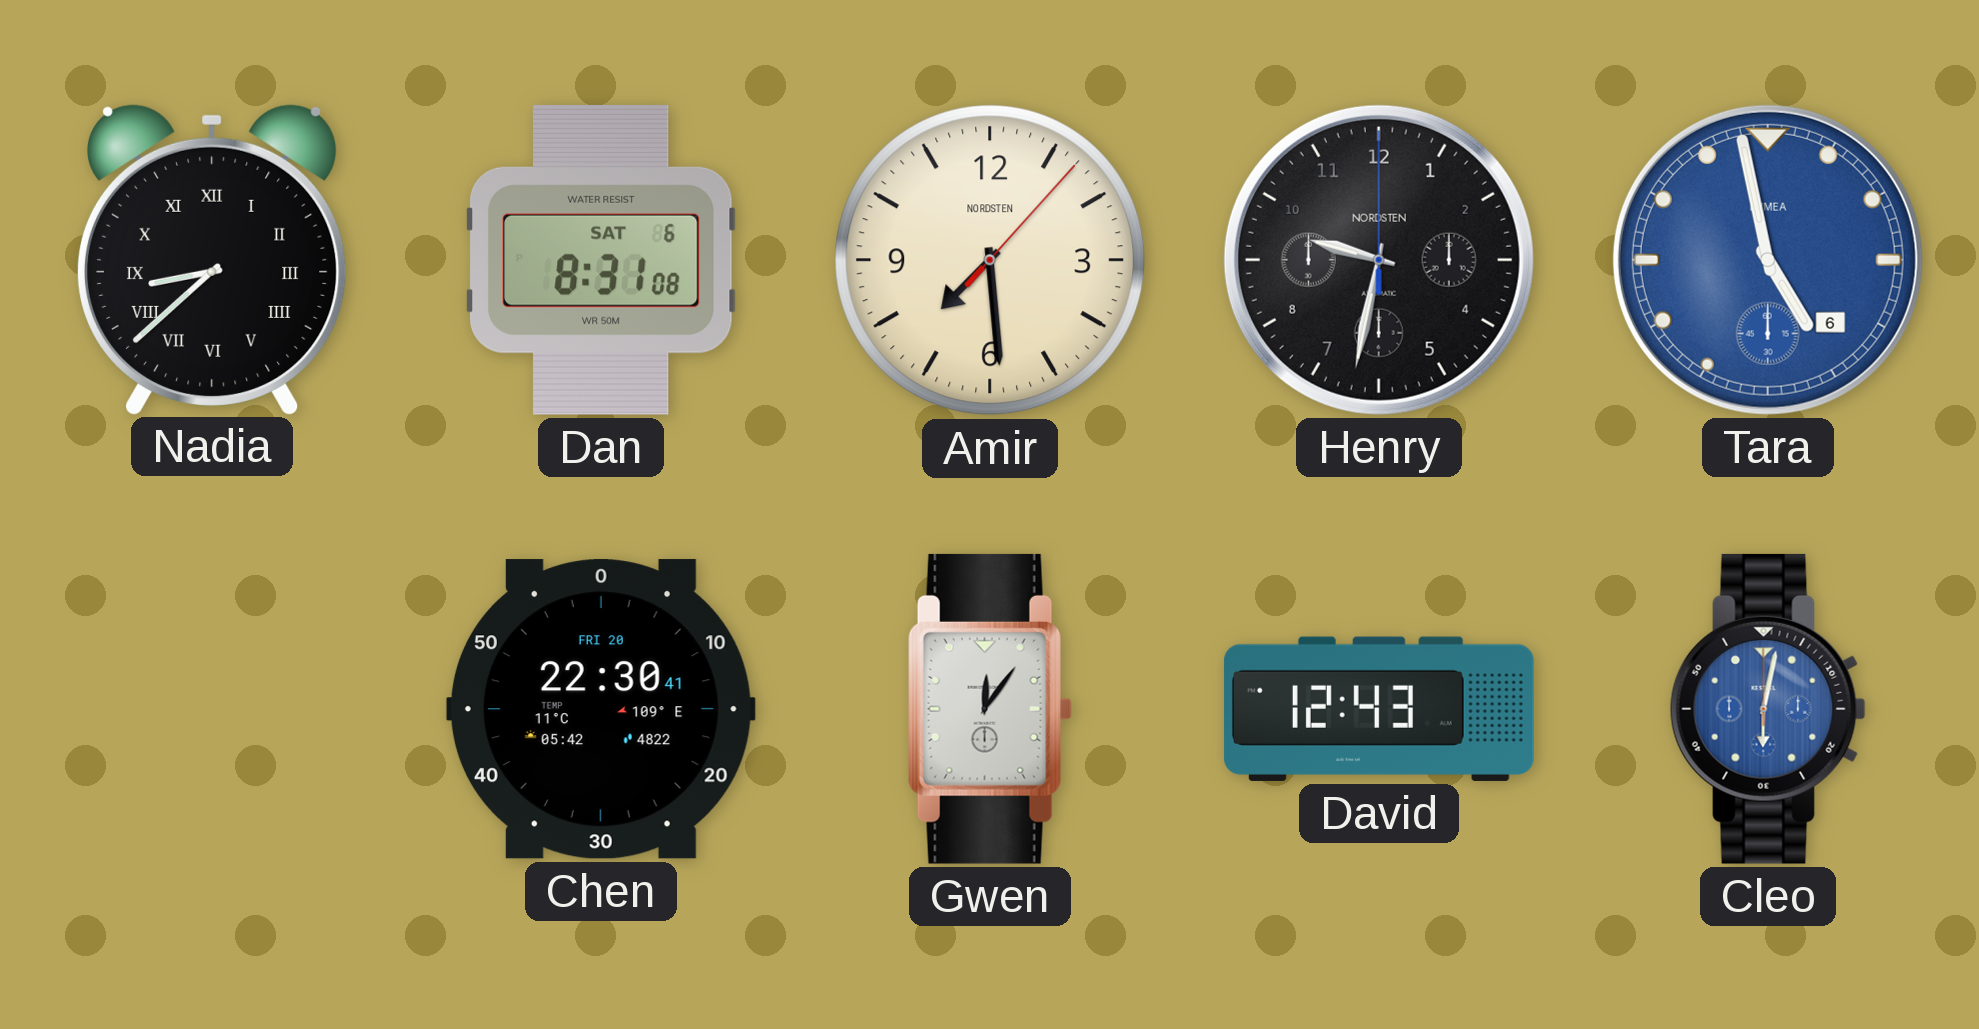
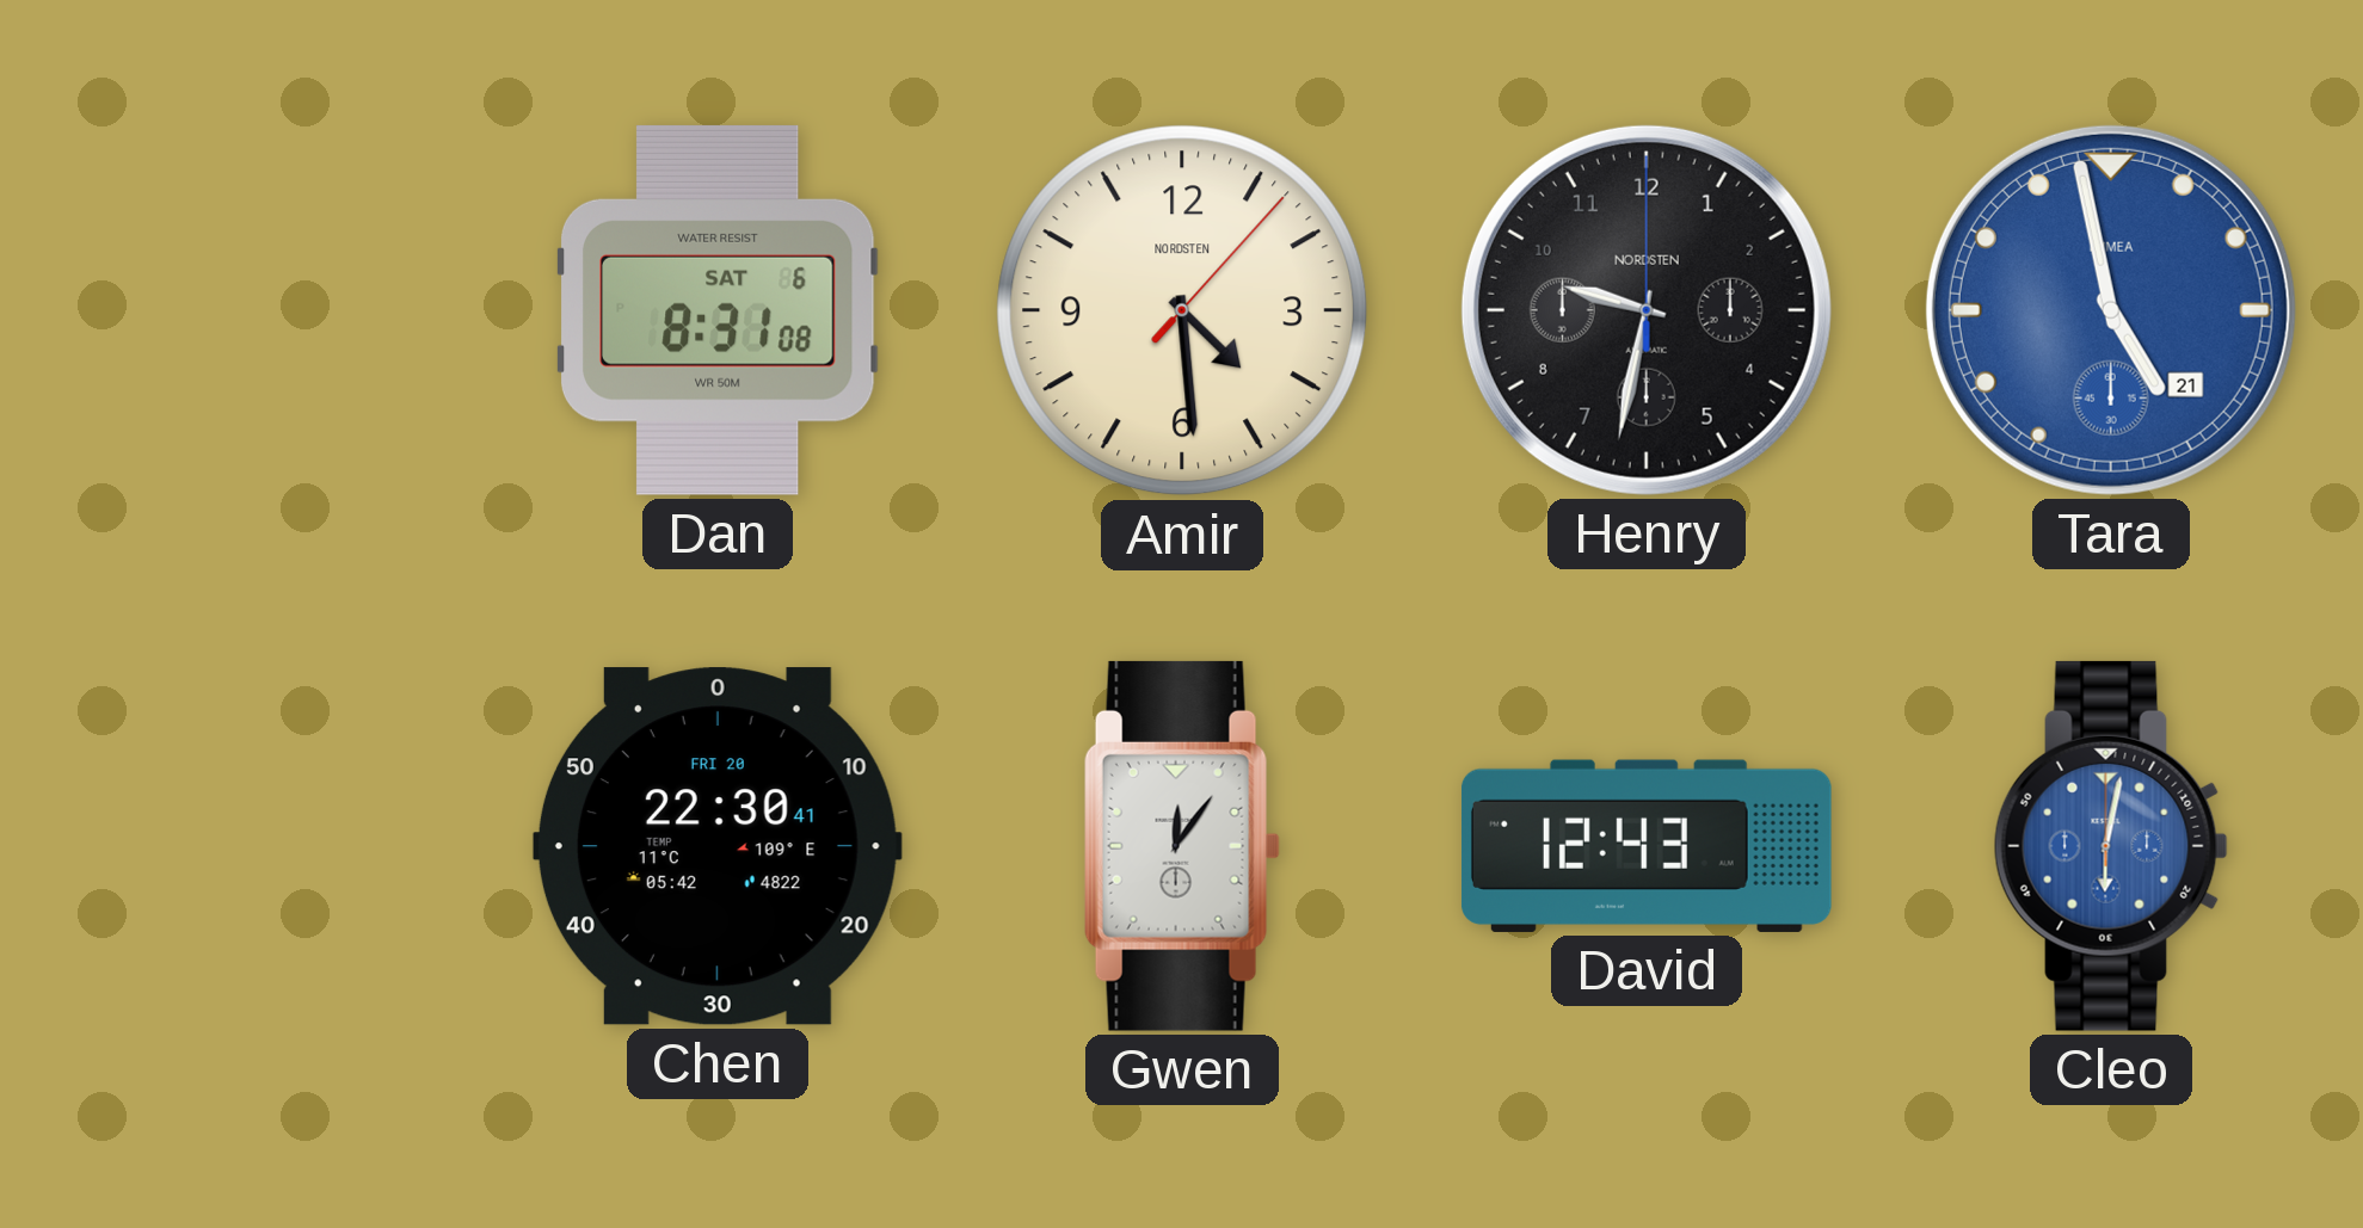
Nadia: 8:38 -> none
Amir: 7:29 -> 4:29
Tara date: 6 -> 21
